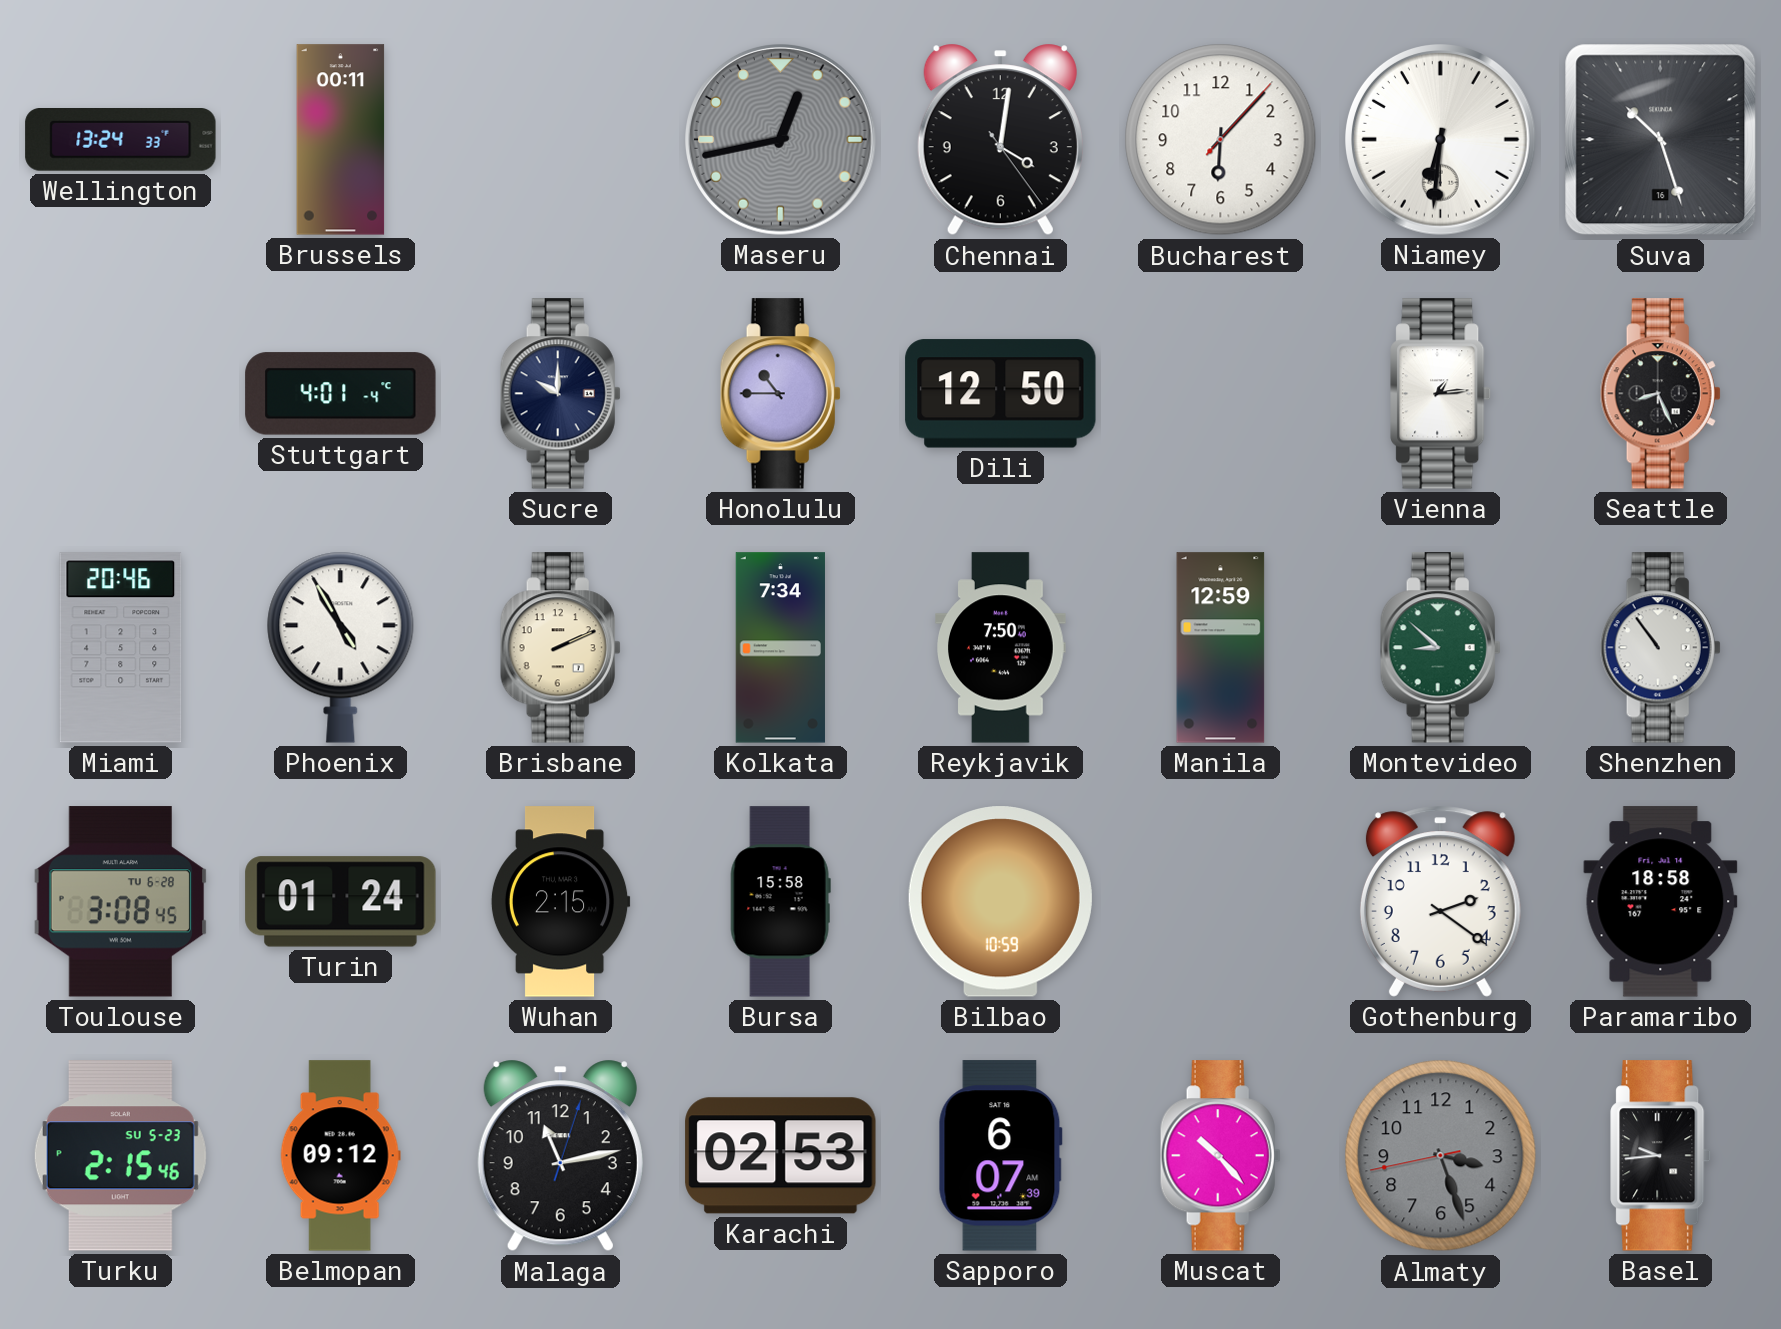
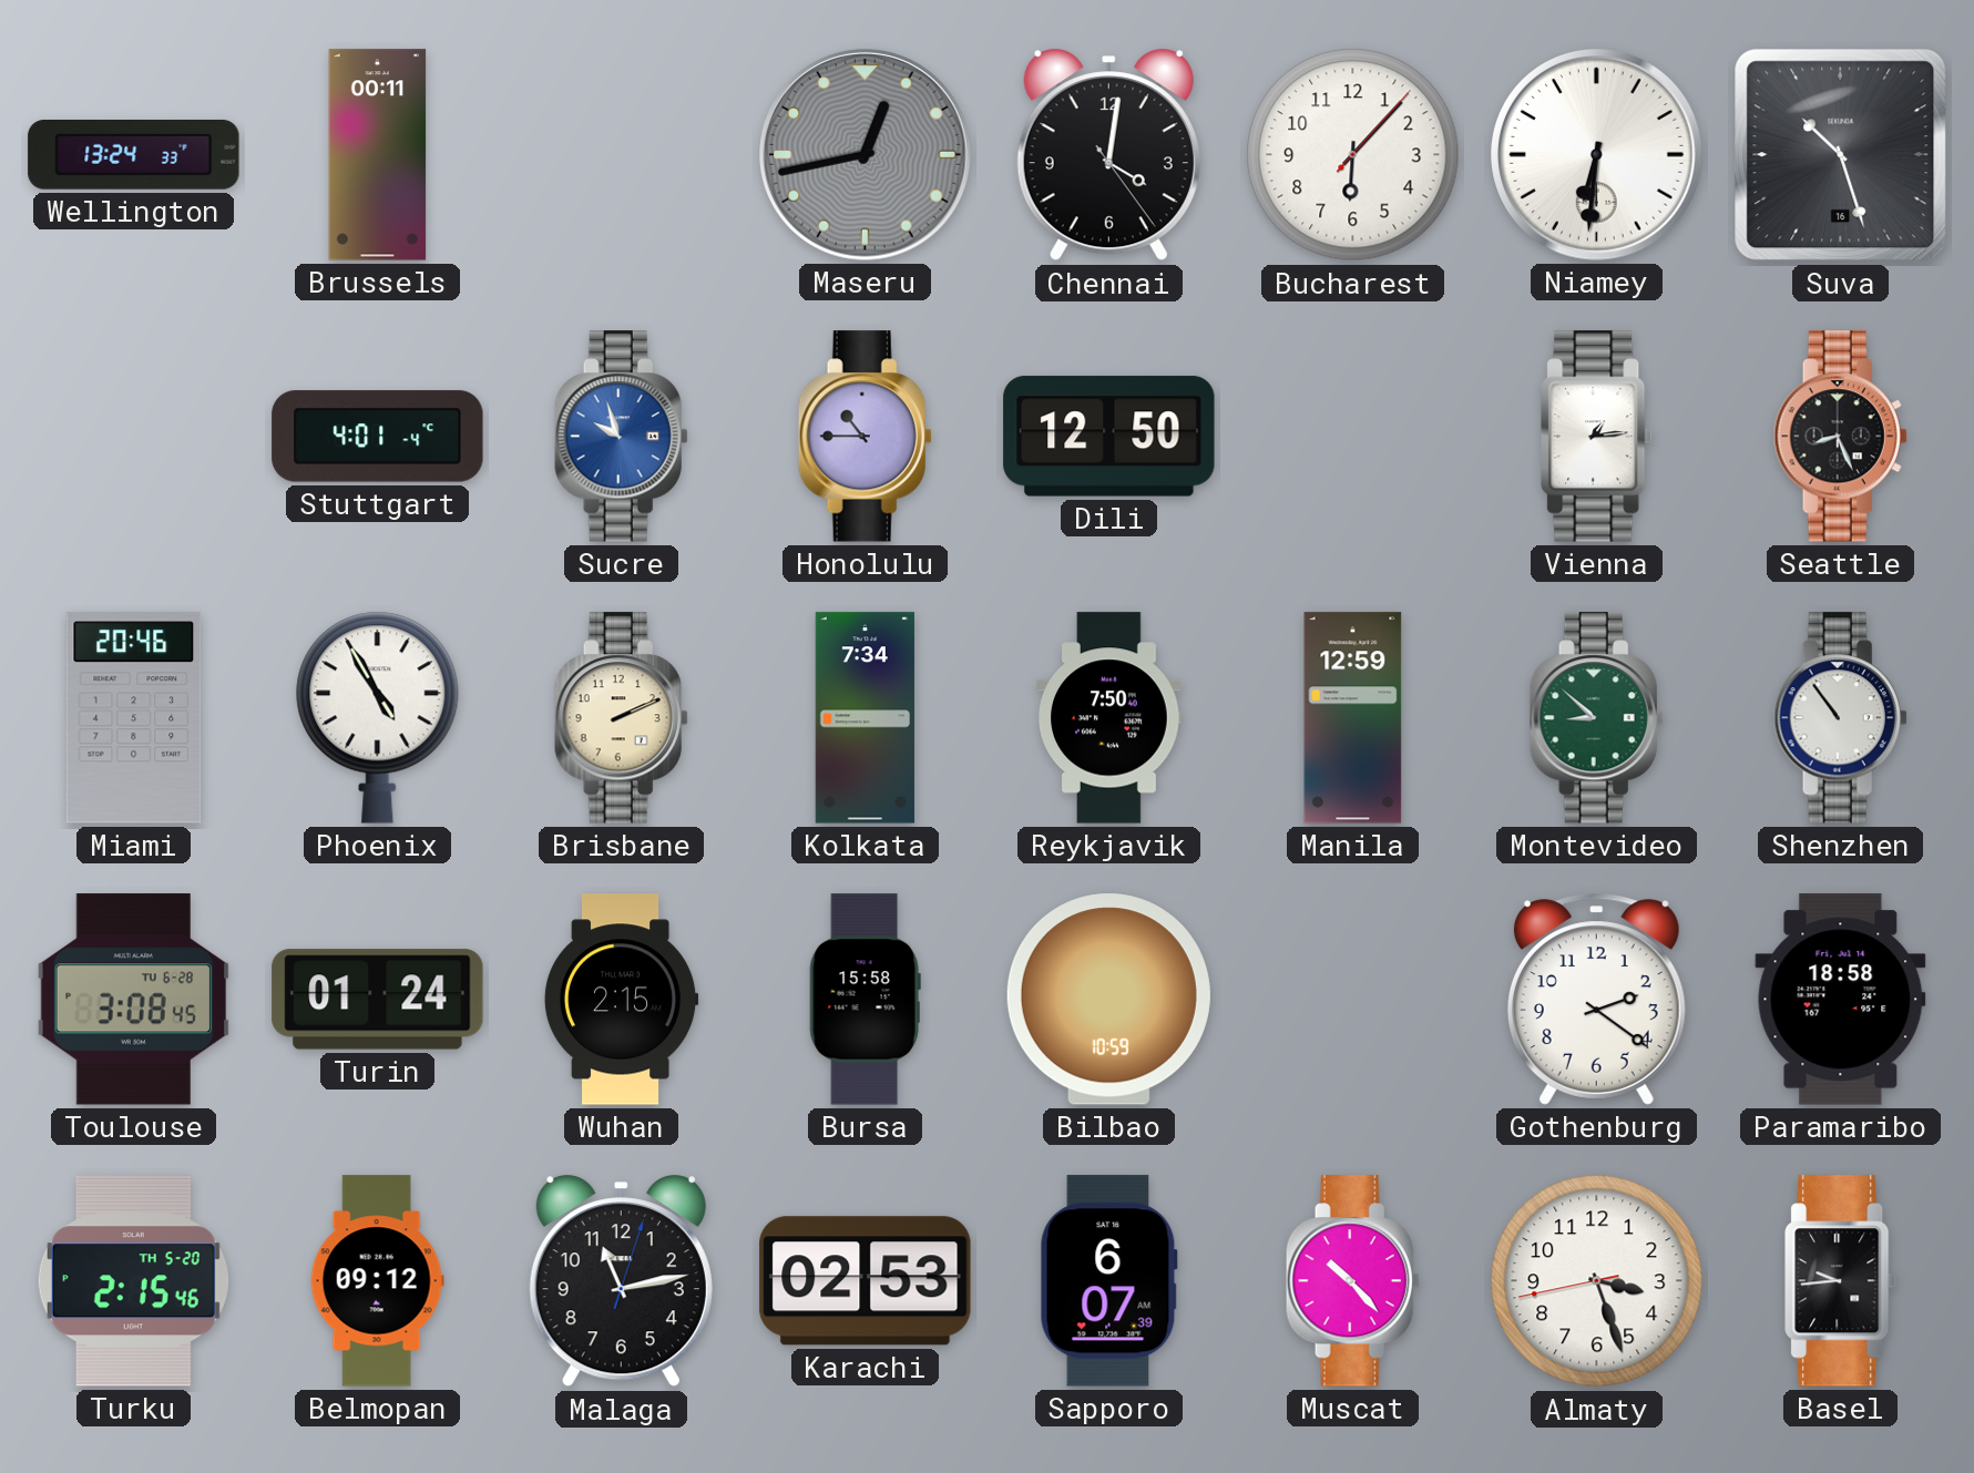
Sucre: 10:00 -> 9:57
Sucre dial: navy -> blue
Turku date: SU 5-23 -> TH 5-20
Almaty dial: grey -> white
